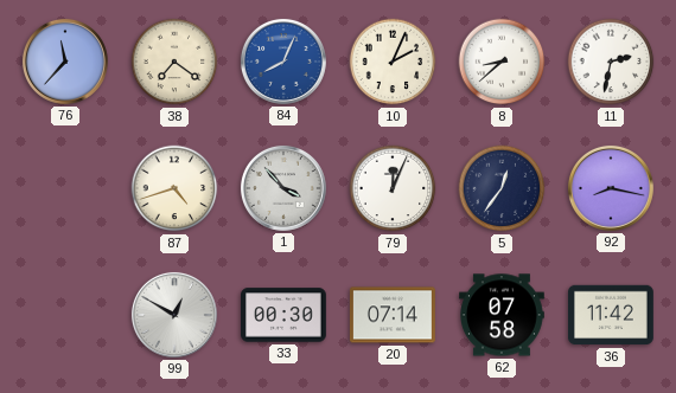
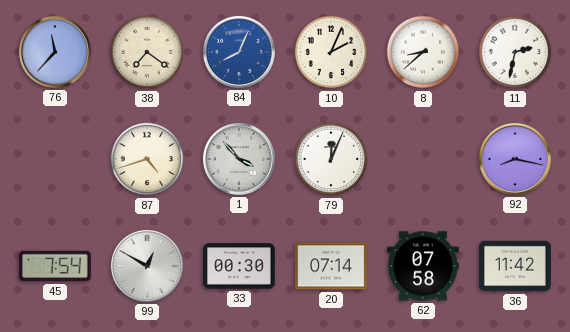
5: 12:36 -> none
45: none -> 7:54
